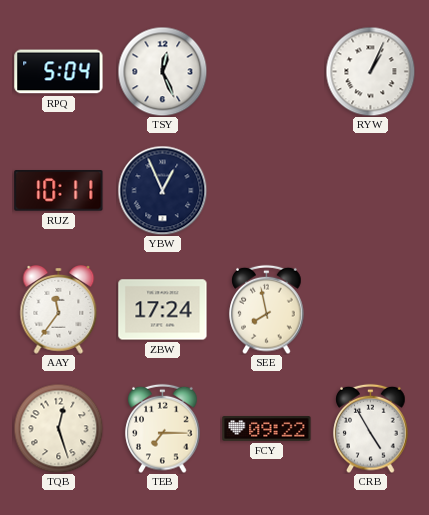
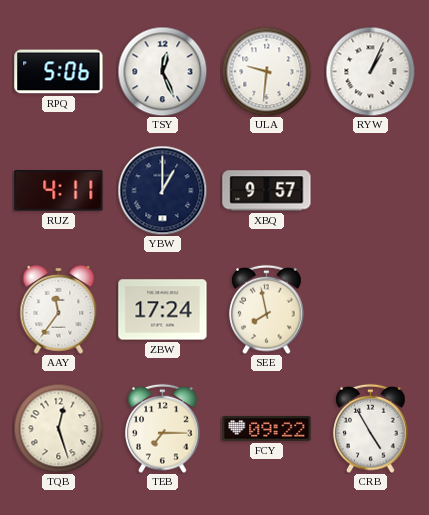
RPQ: 5:04 -> 5:06
ULA: none -> 9:31
RUZ: 10:11 -> 4:11
YBW: 12:56 -> 1:00
XBQ: none -> 9:57
